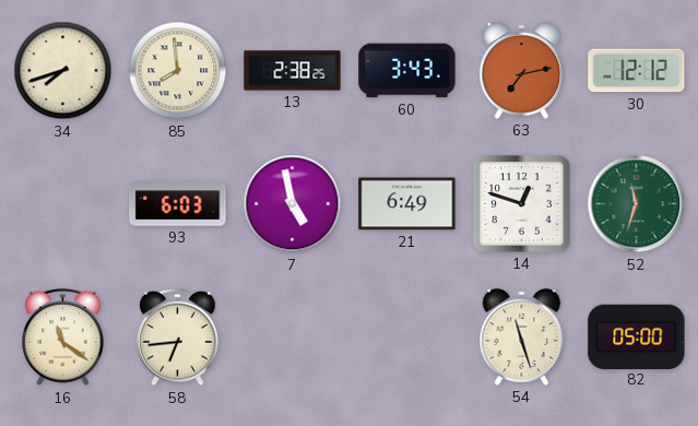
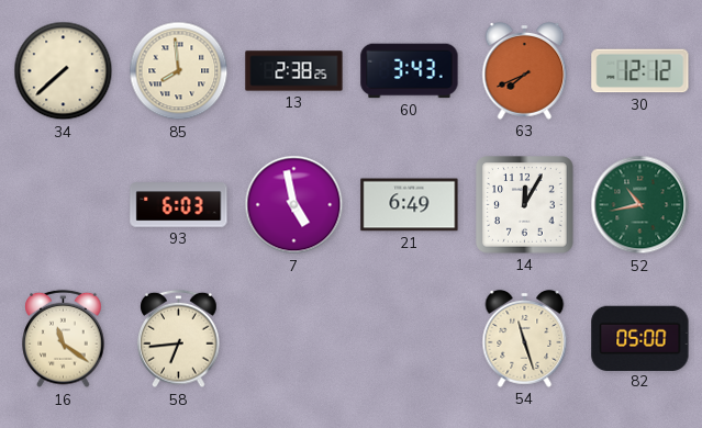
34: 7:42 -> 7:38
63: 7:13 -> 7:41
14: 12:48 -> 12:05
52: 11:33 -> 10:43
